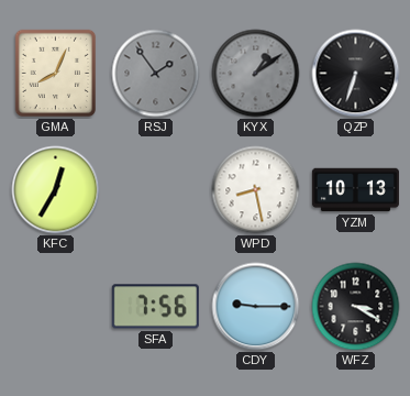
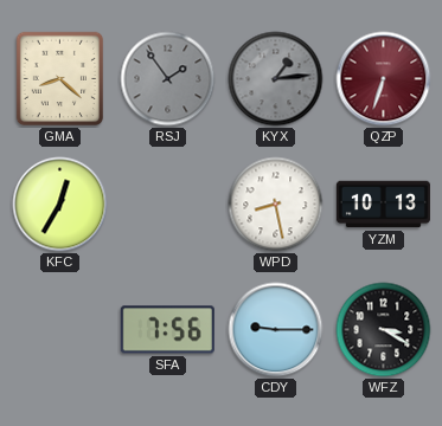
GMA: 8:04 -> 8:22
KYX: 1:09 -> 1:14
QZP dial: black -> burgundy
